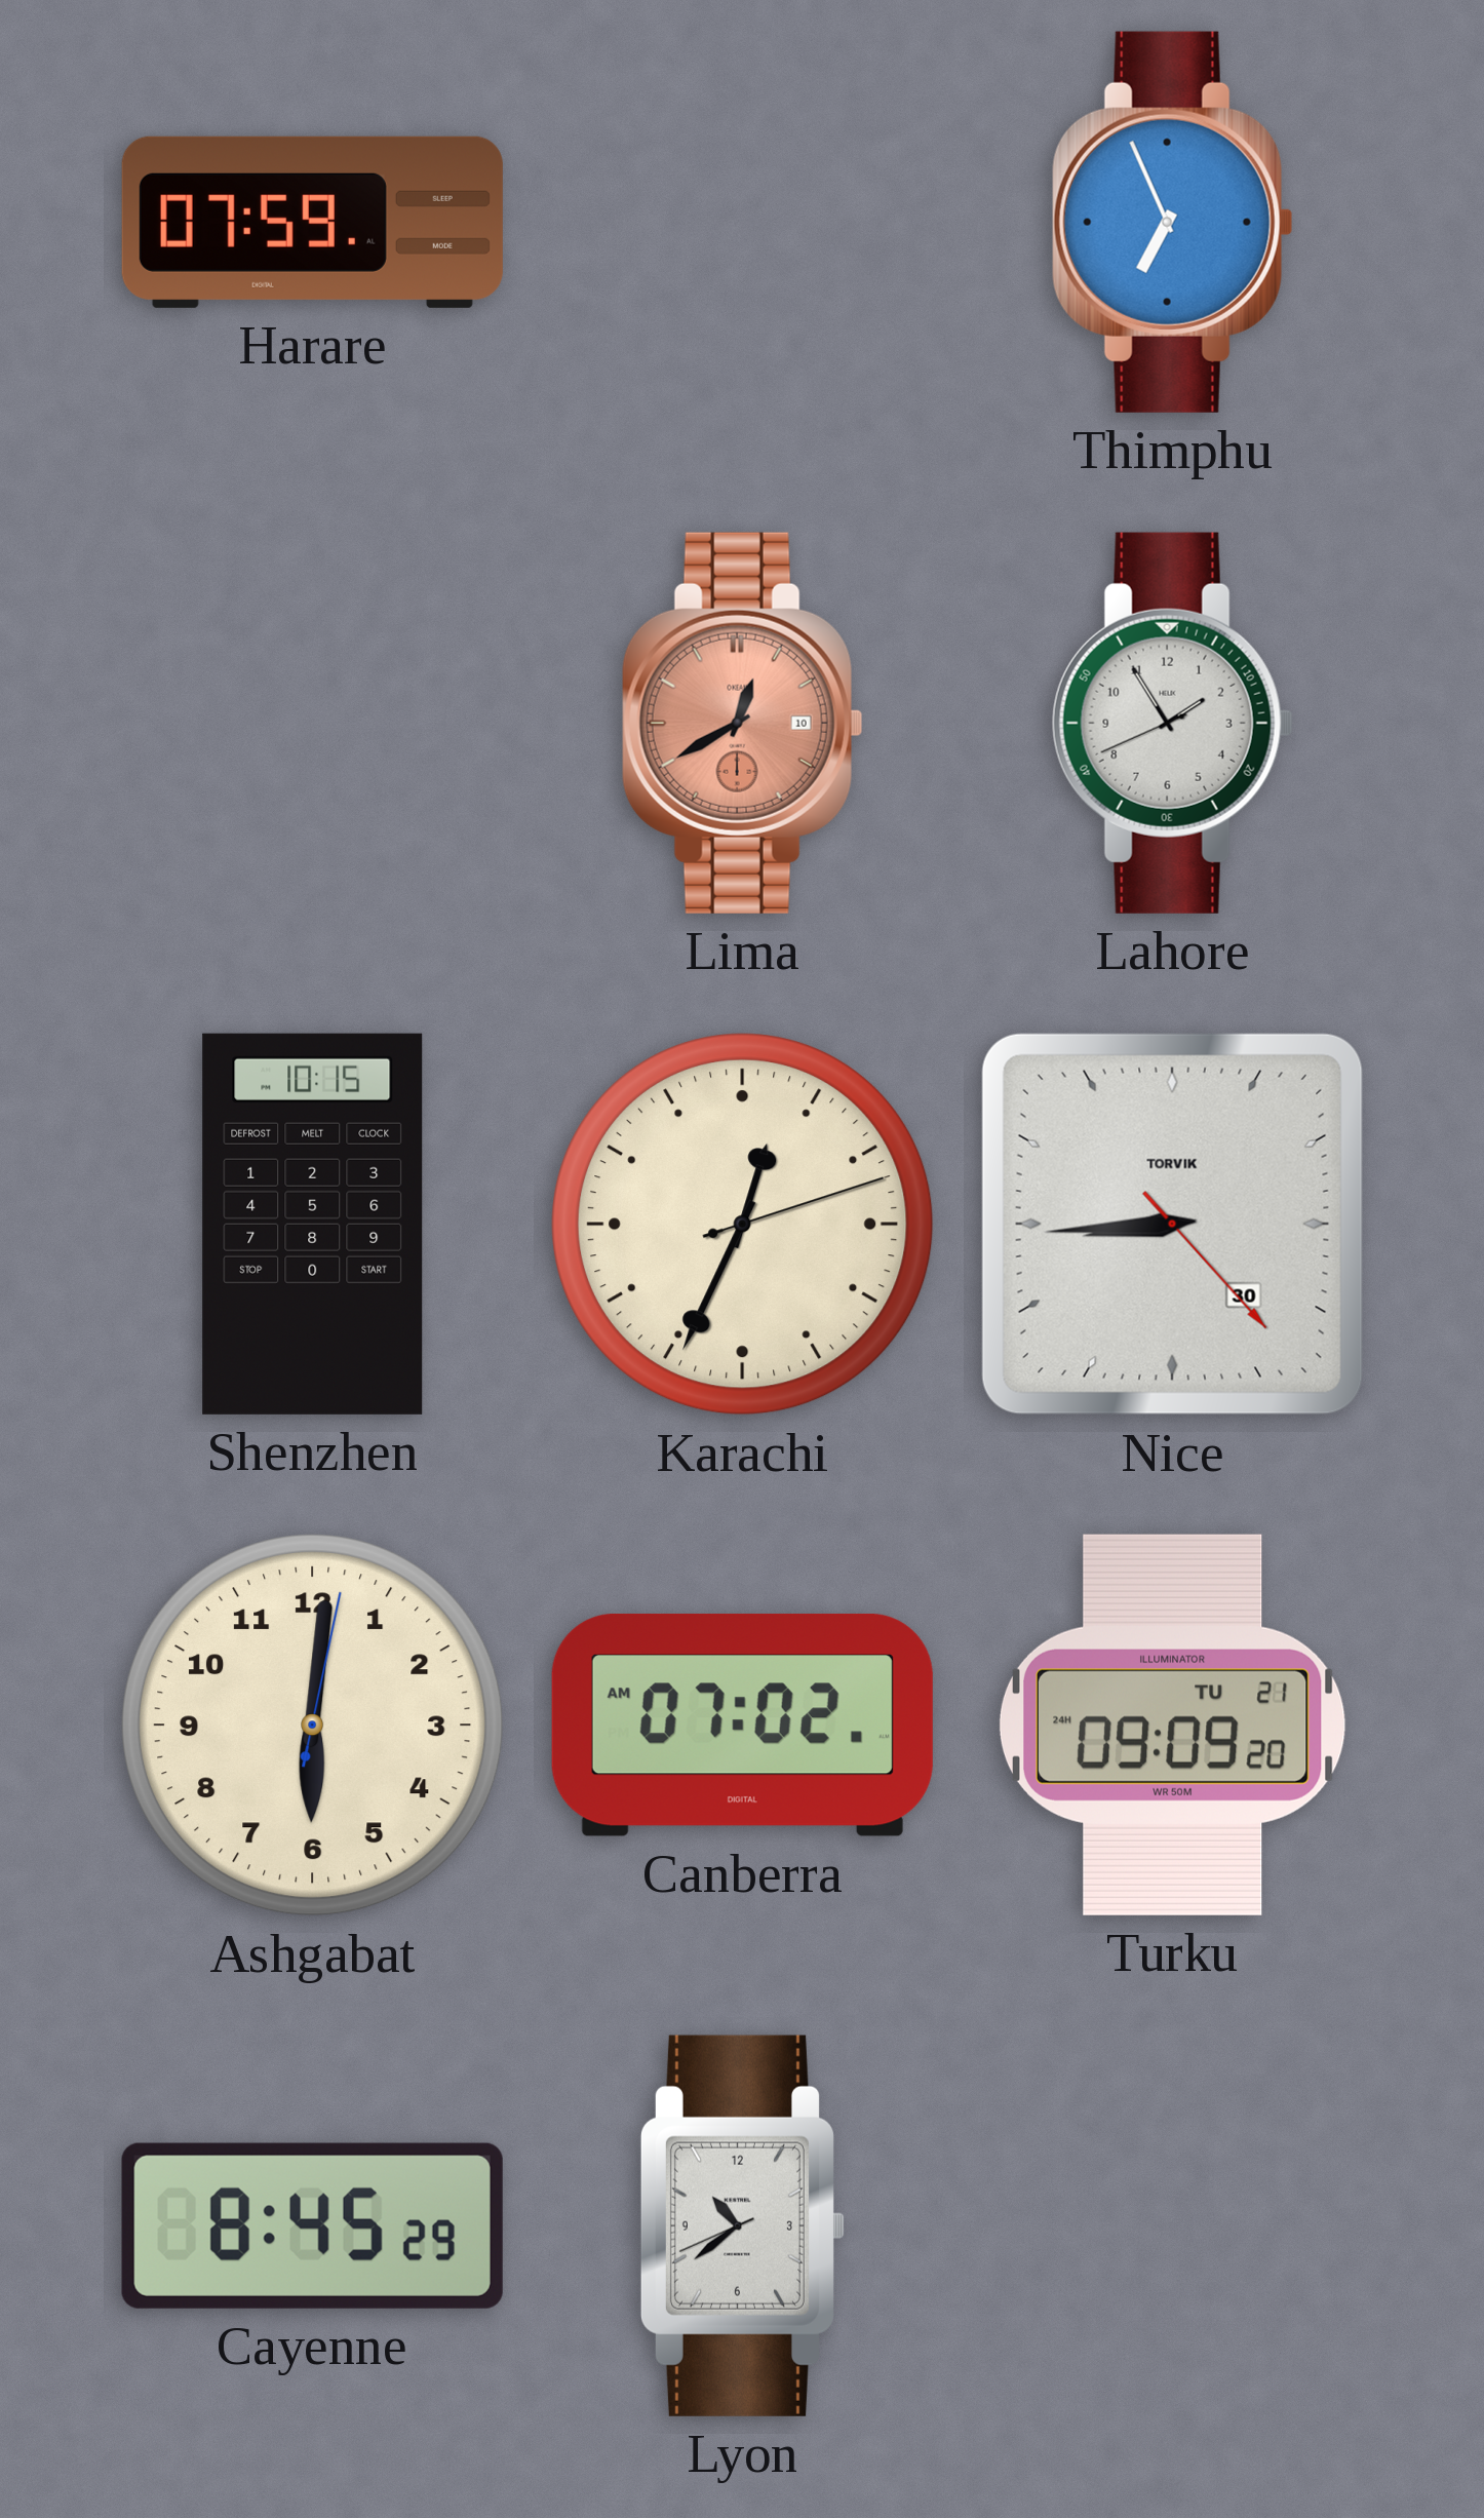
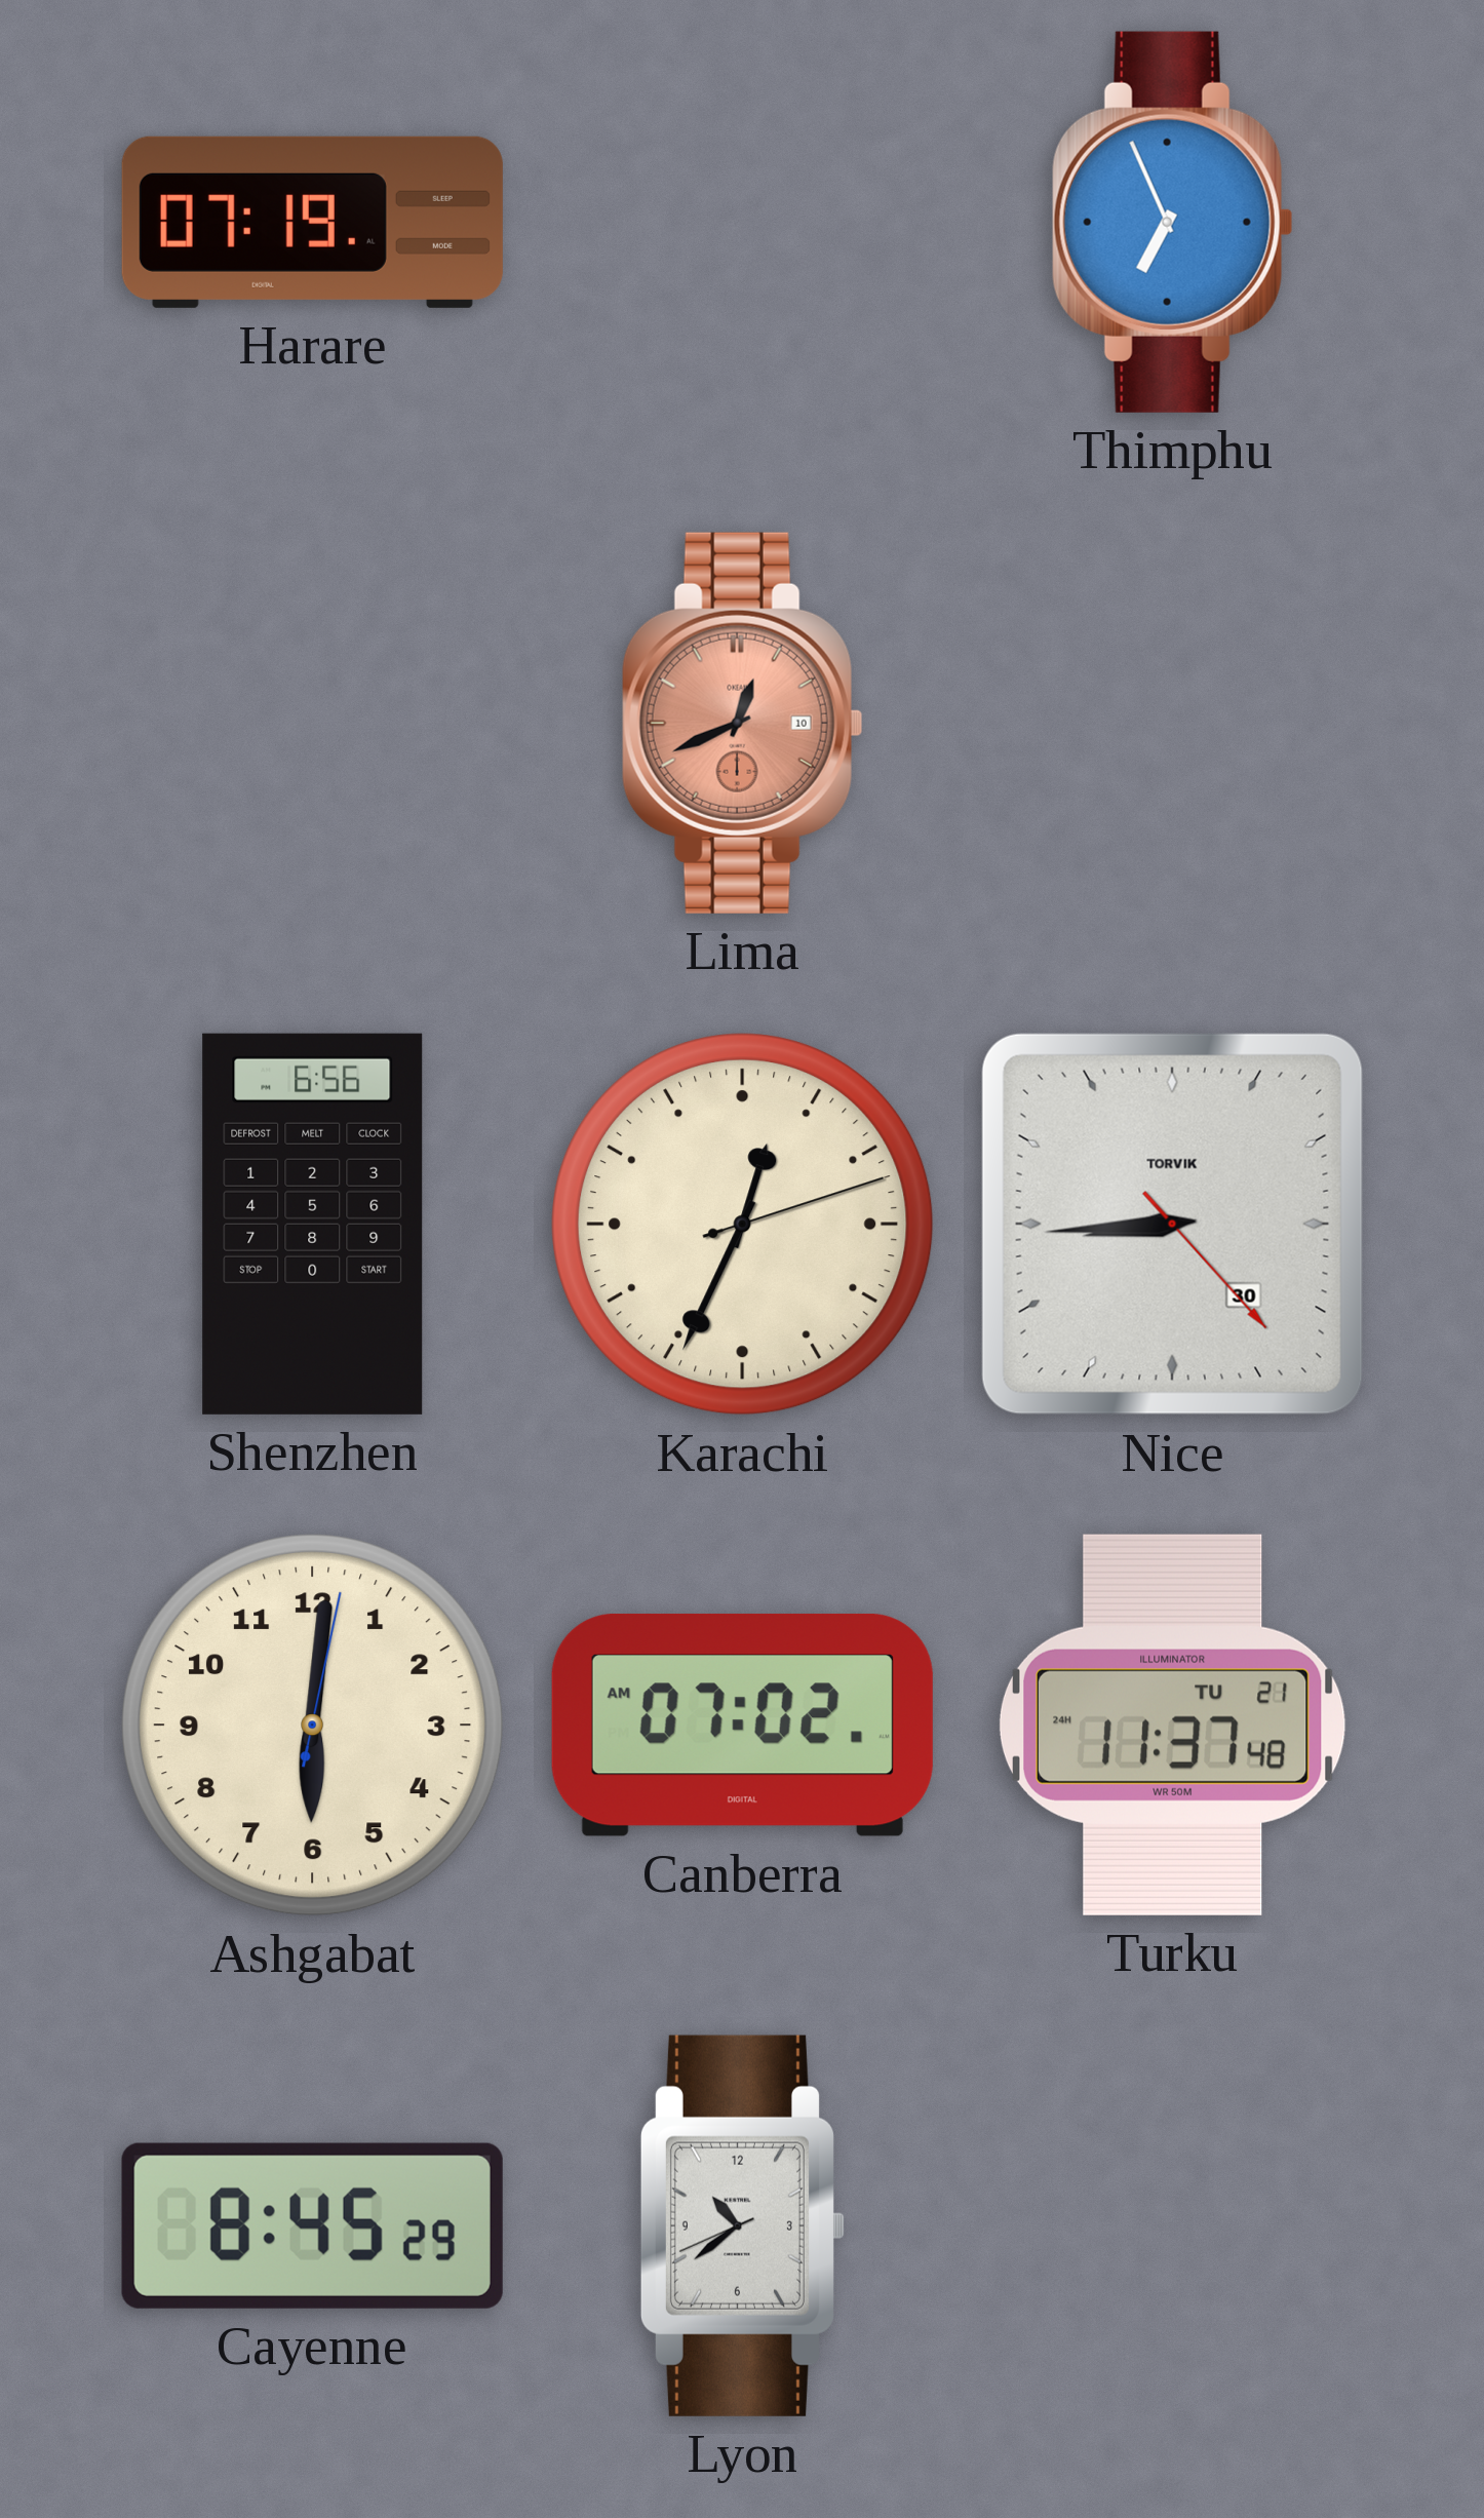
Harare: 07:59 -> 07:19
Lima: 12:40 -> 12:41
Lahore: 1:54 -> none
Shenzhen: 10:15 -> 6:56
Turku: 09:09 -> 11:37
